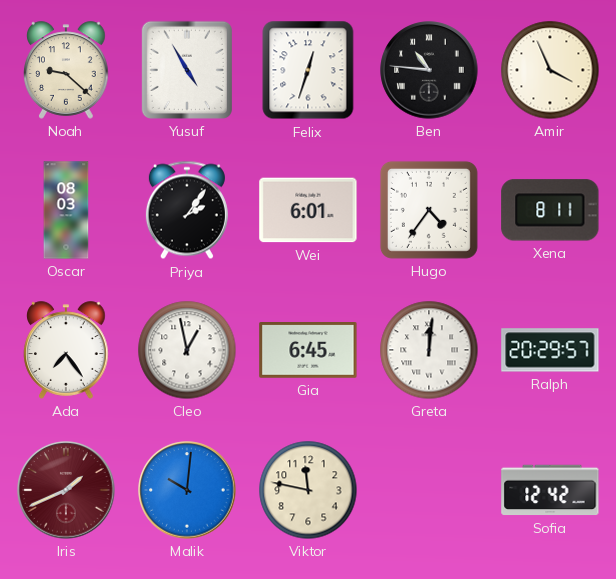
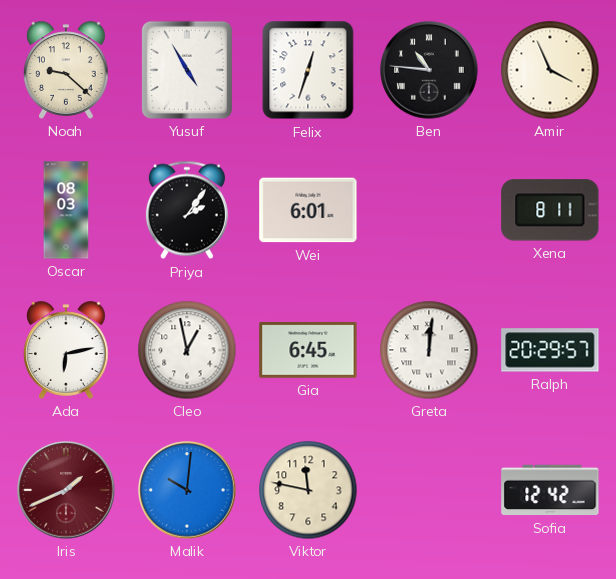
Hugo: 4:36 -> none
Ada: 7:24 -> 6:13
